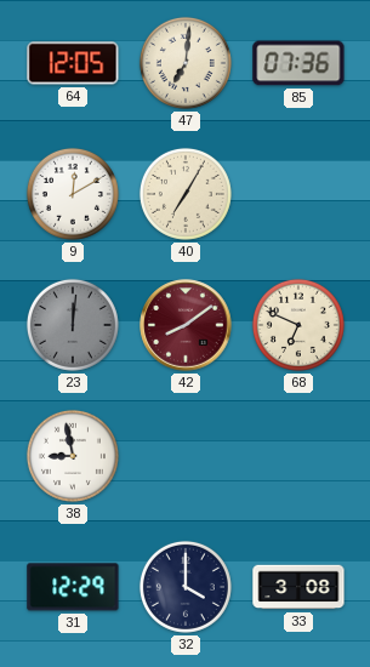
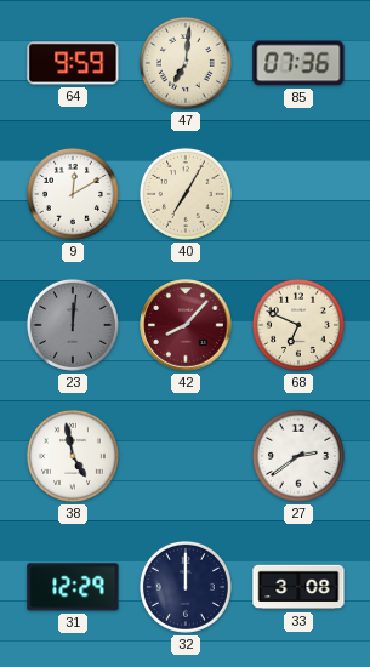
64: 12:05 -> 9:59
42: 8:09 -> 8:07
38: 8:58 -> 4:58
27: none -> 2:39
32: 4:00 -> 12:00
